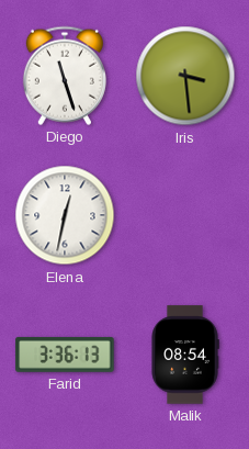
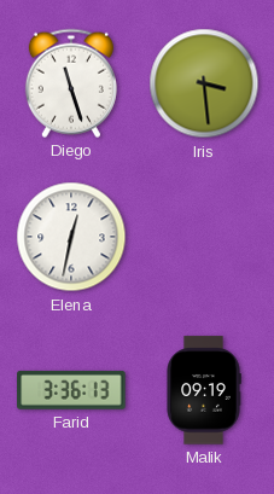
Malik: 08:54 -> 09:19
